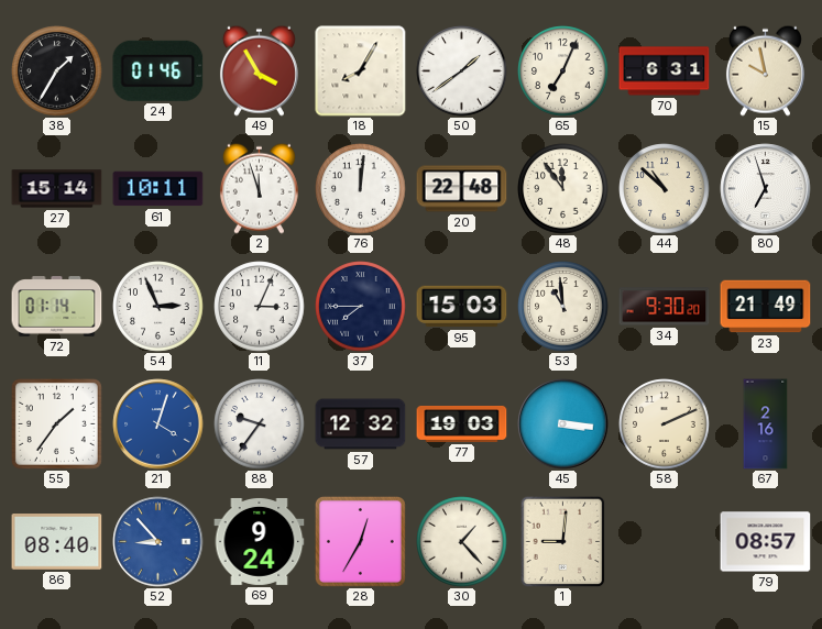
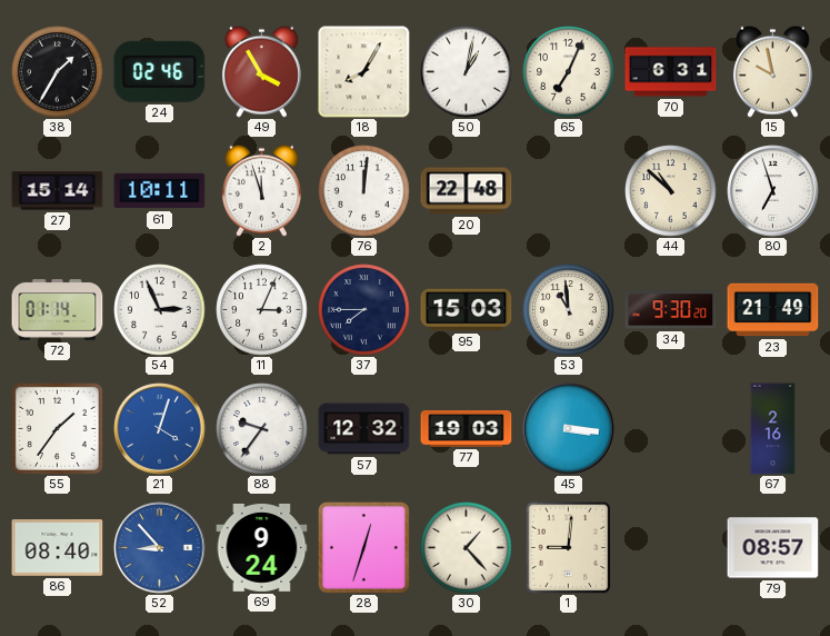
24: 01:46 -> 02:46
50: 1:39 -> 1:02
48: 11:54 -> none
58: 2:11 -> none
28: 12:35 -> 12:33
